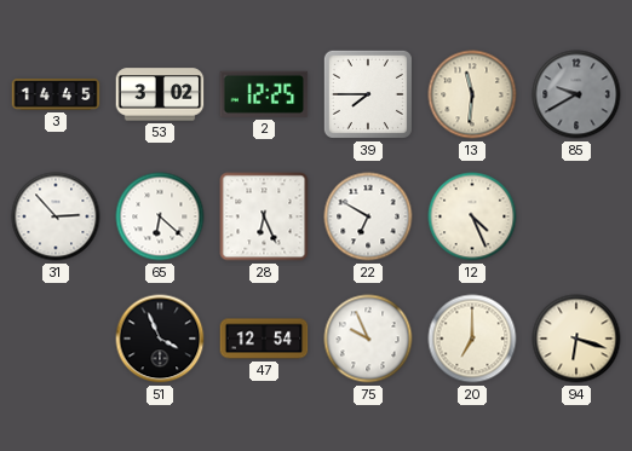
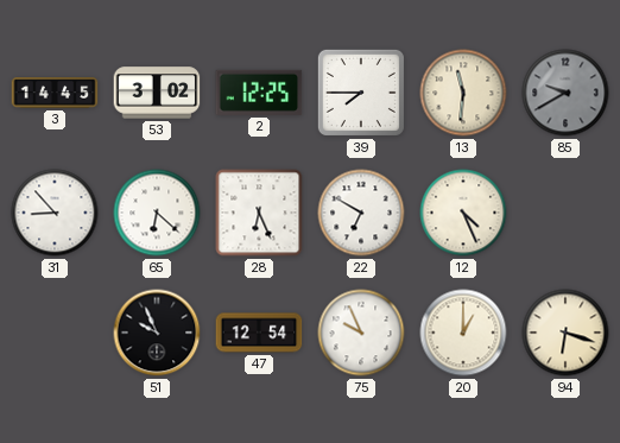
31: 2:53 -> 8:53
51: 3:56 -> 9:56
20: 7:00 -> 1:00
